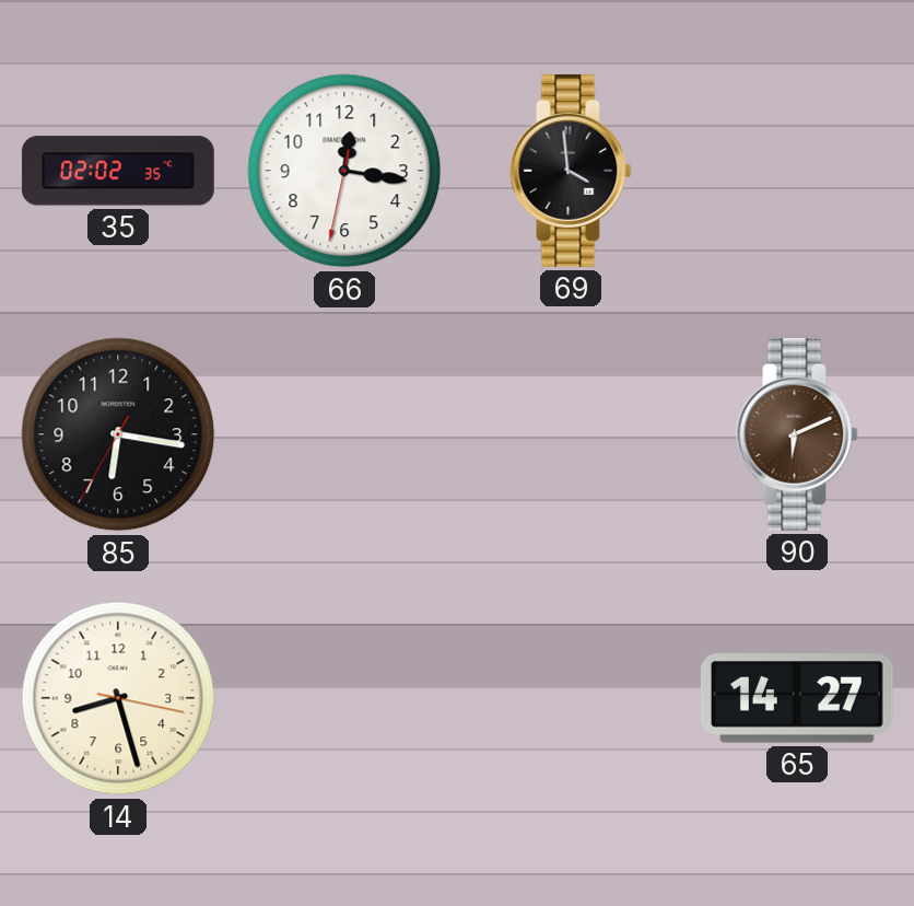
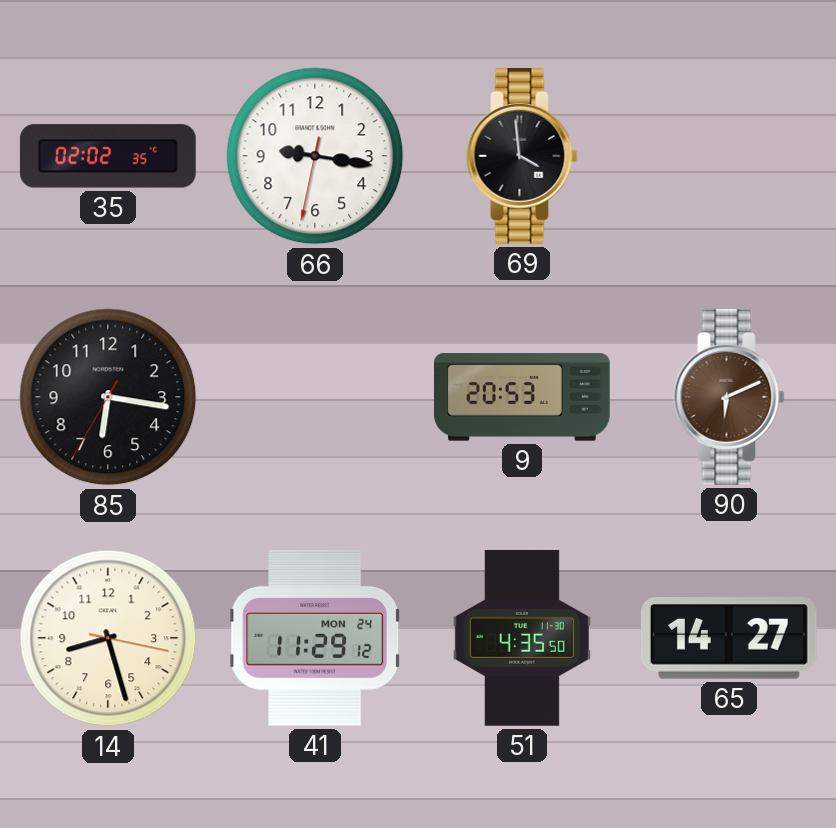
66: 12:16 -> 9:16
9: none -> 20:53
41: none -> 11:29
51: none -> 4:35
